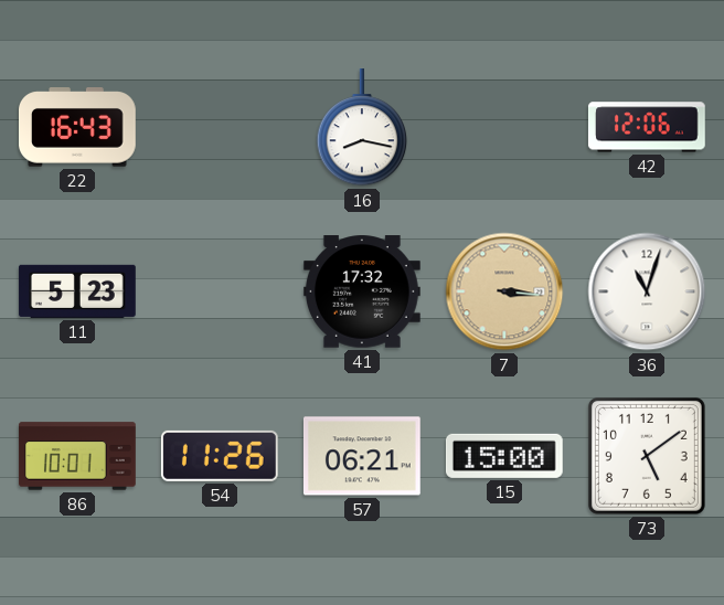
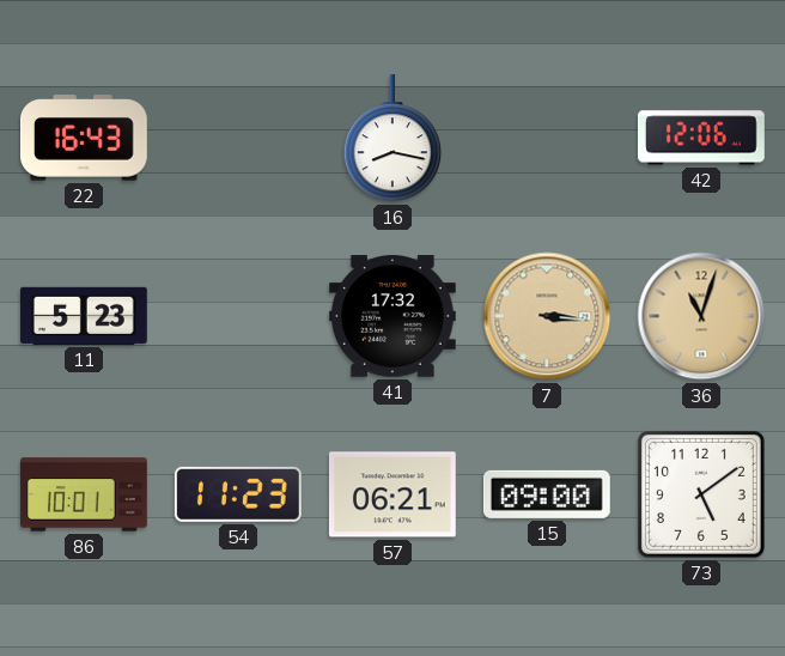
36 dial: white -> champagne
54: 11:26 -> 11:23
15: 15:00 -> 09:00
